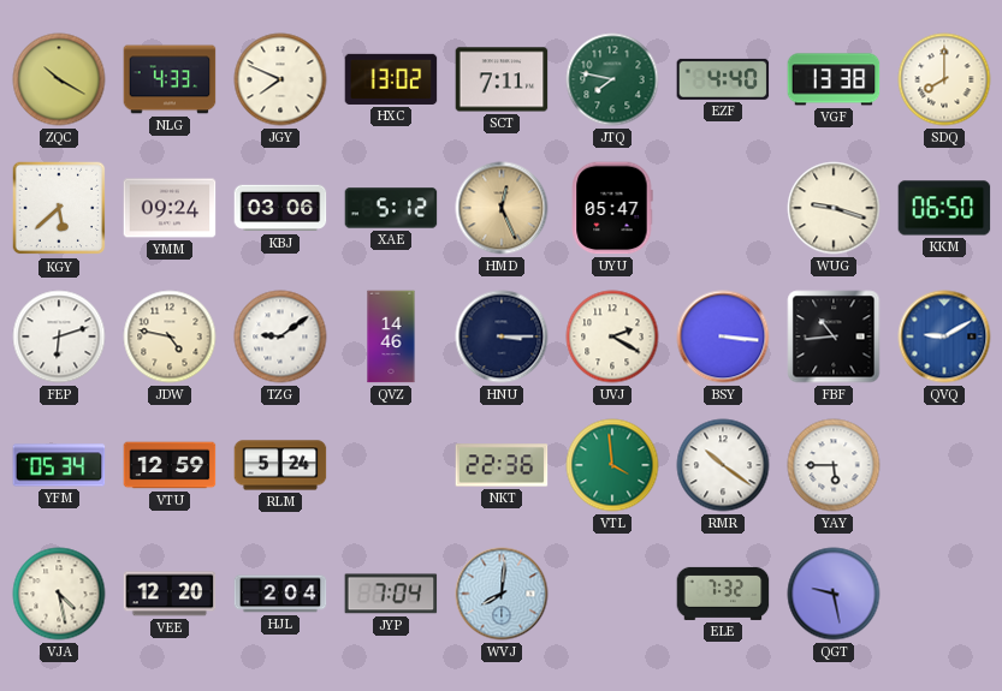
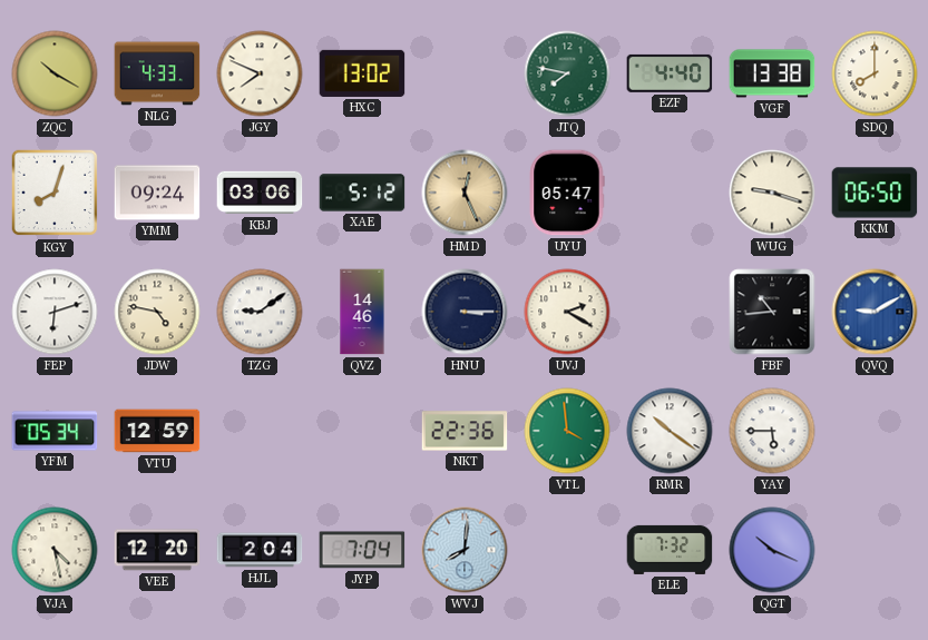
SCT: 7:11 -> none
KGY: 5:38 -> 8:03
BSY: 3:16 -> none
RLM: 5:24 -> none
QGT: 9:28 -> 10:19
